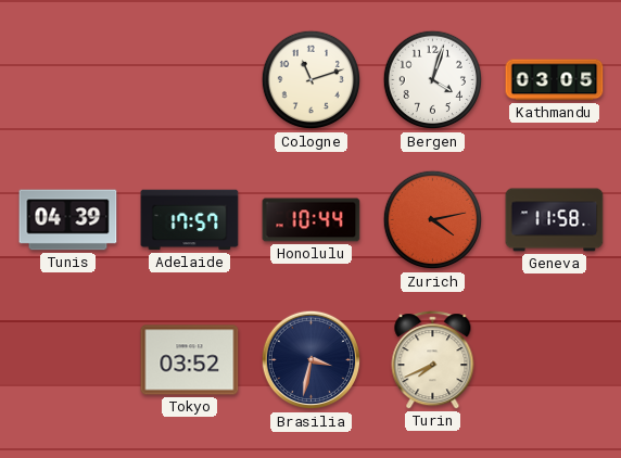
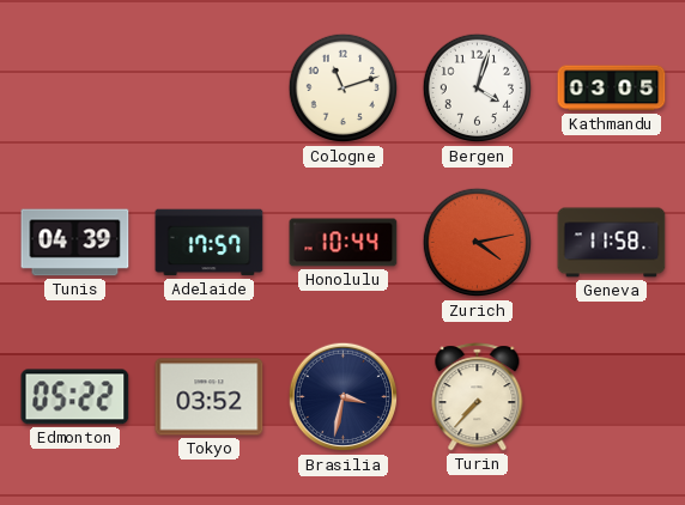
Edmonton: none -> 05:22
Turin: 7:41 -> 7:37
